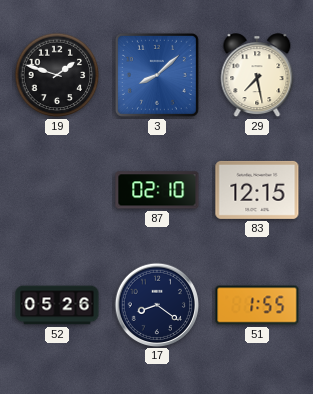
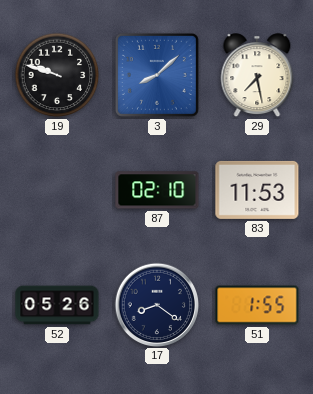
19: 1:48 -> 9:48
83: 12:15 -> 11:53
